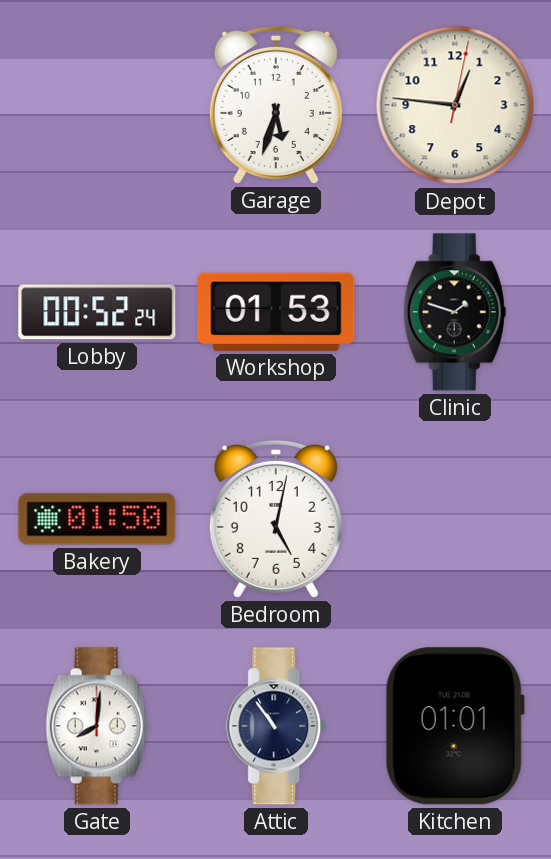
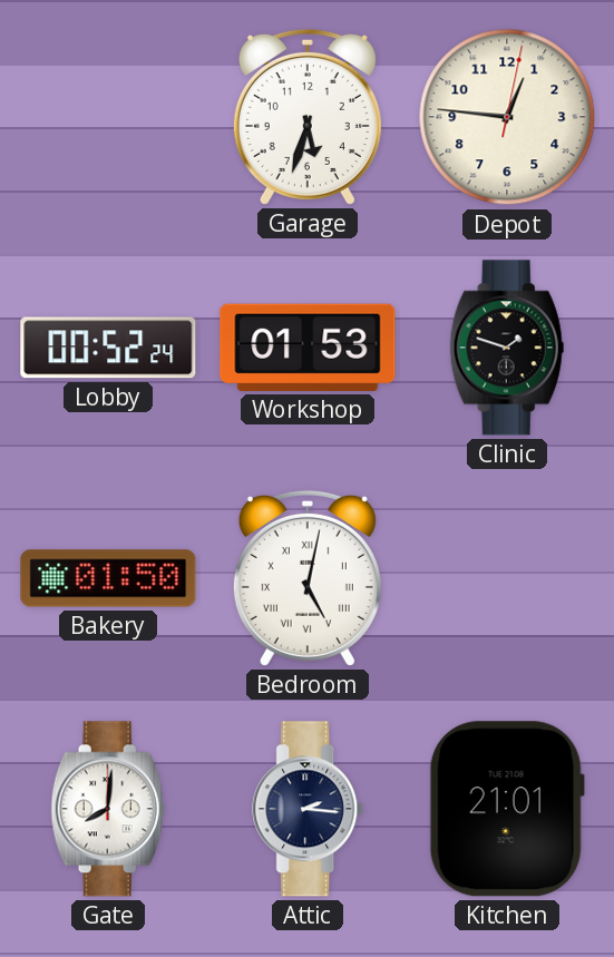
Bedroom numerals: Arabic -> Roman
Attic: 10:54 -> 2:16
Kitchen: 01:01 -> 21:01
